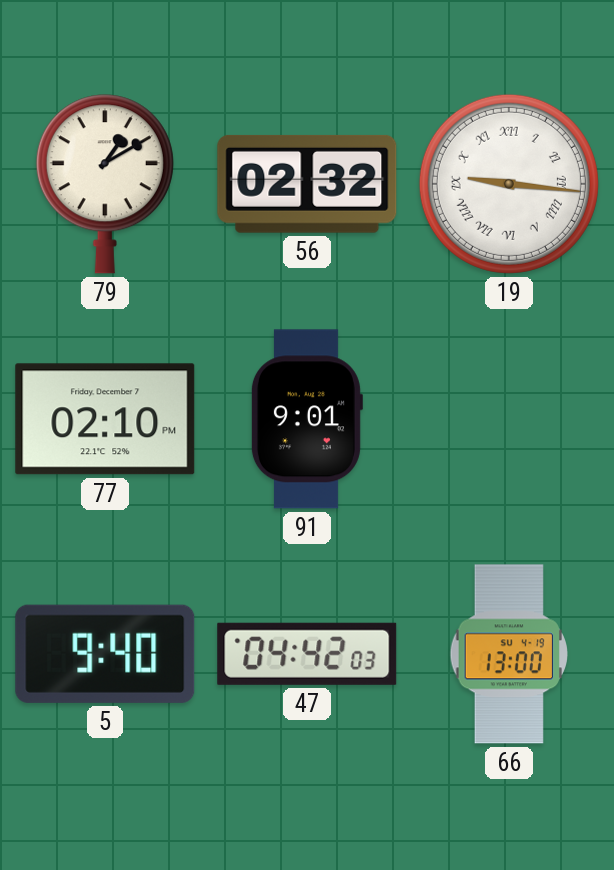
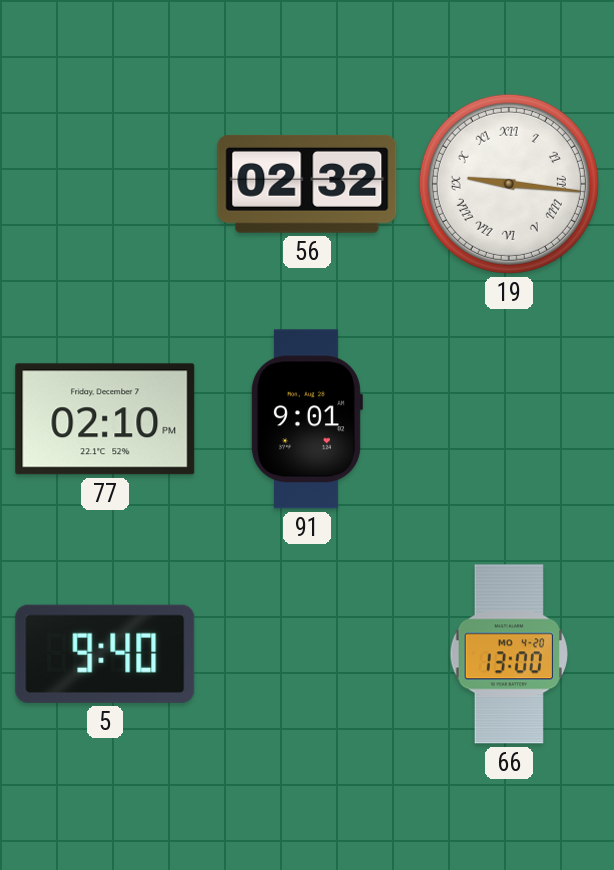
79: 1:10 -> none
47: 04:42 -> none
66 date: SU 4-19 -> MO 4-20
